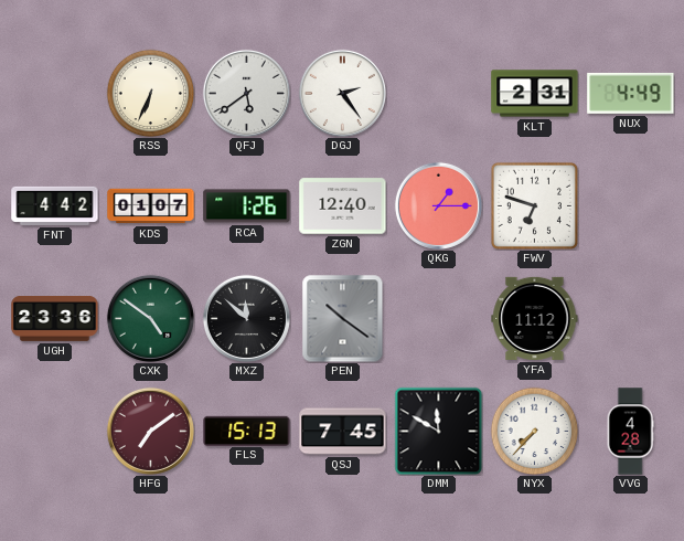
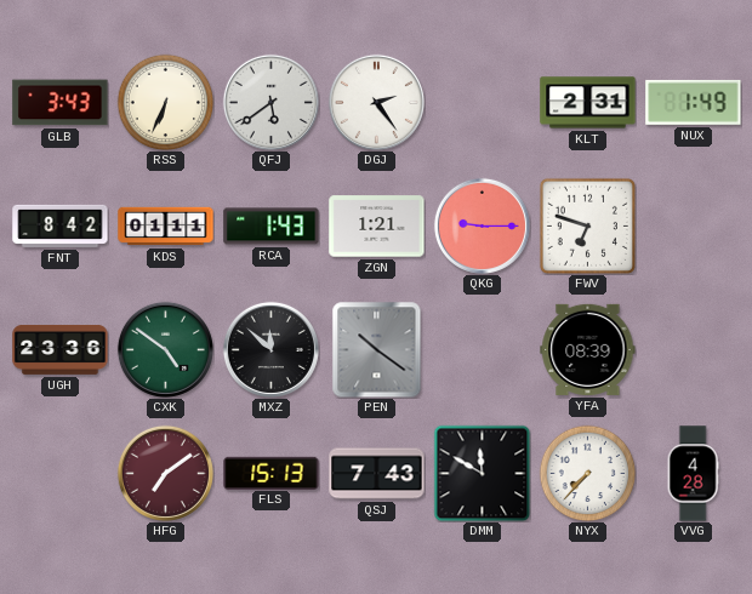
GLB: none -> 3:43
NUX: 4:49 -> 1:49
FNT: 4:42 -> 8:42
KDS: 01:07 -> 01:11
RCA: 1:26 -> 1:43
ZGN: 12:40 -> 1:21
QKG: 1:15 -> 9:15
YFA: 11:12 -> 08:39
QSJ: 7:45 -> 7:43
